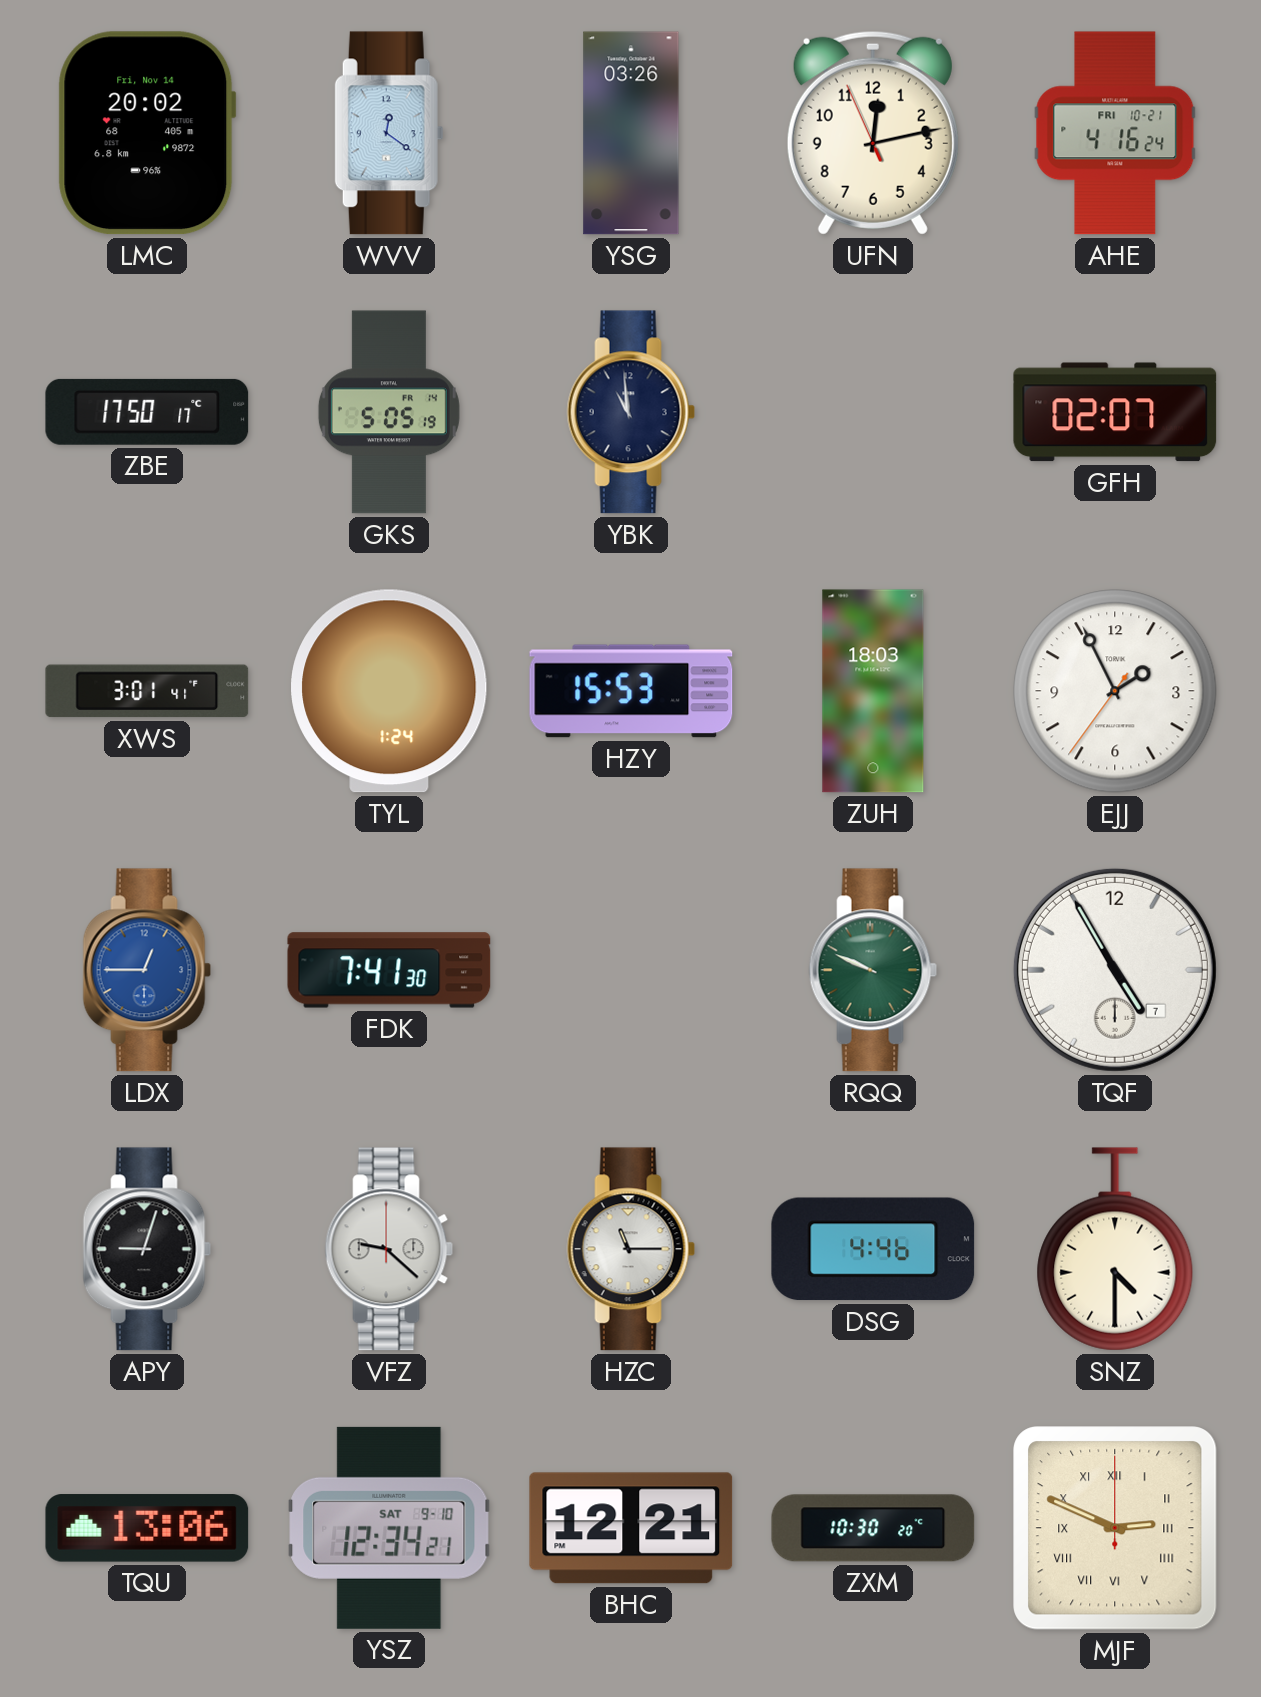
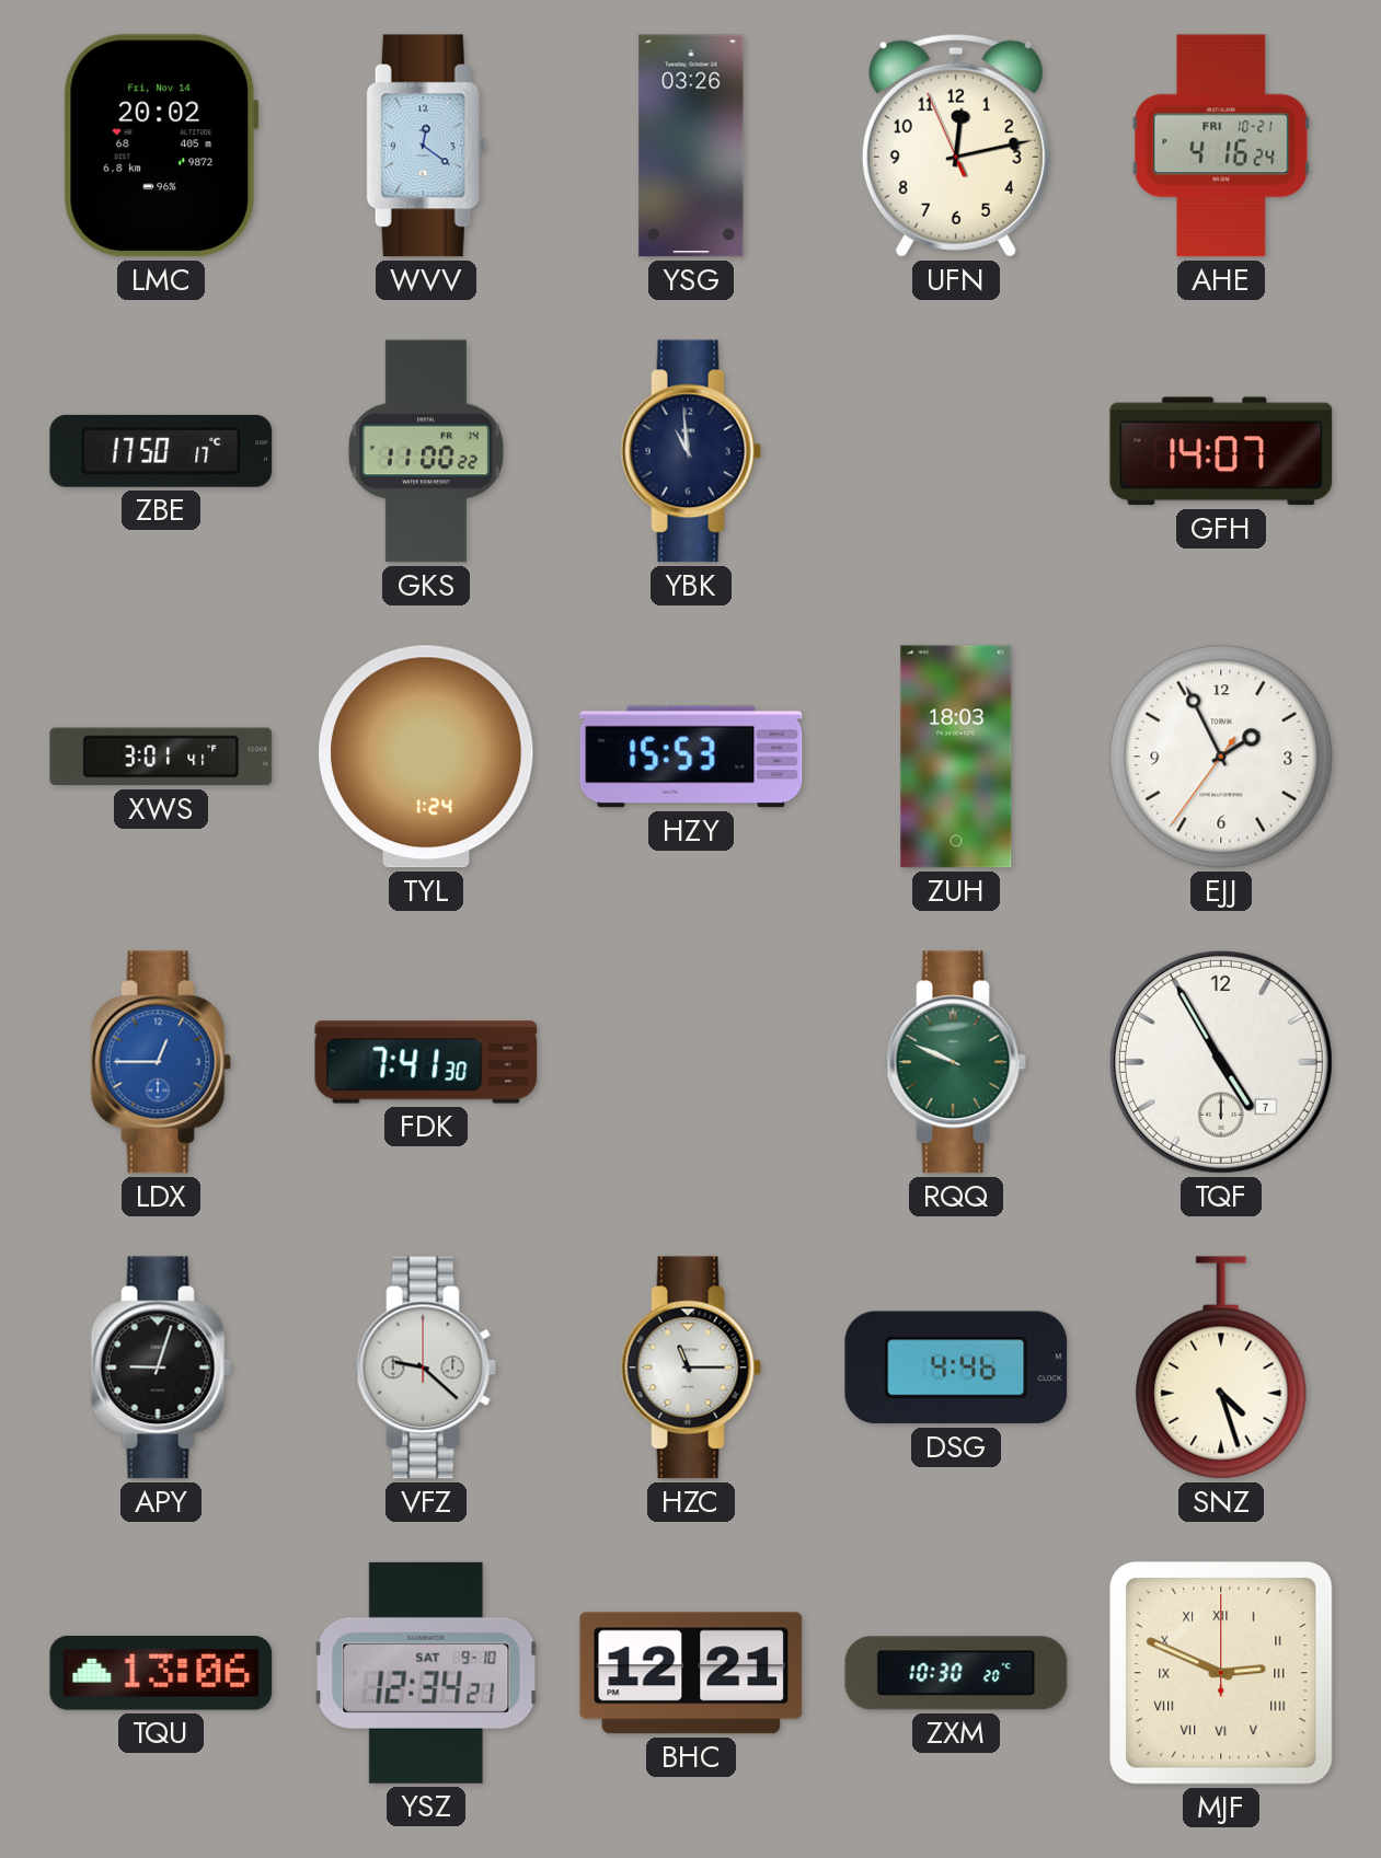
GKS: 5:05 -> 11:00
GFH: 02:07 -> 14:07
SNZ: 4:30 -> 4:27
